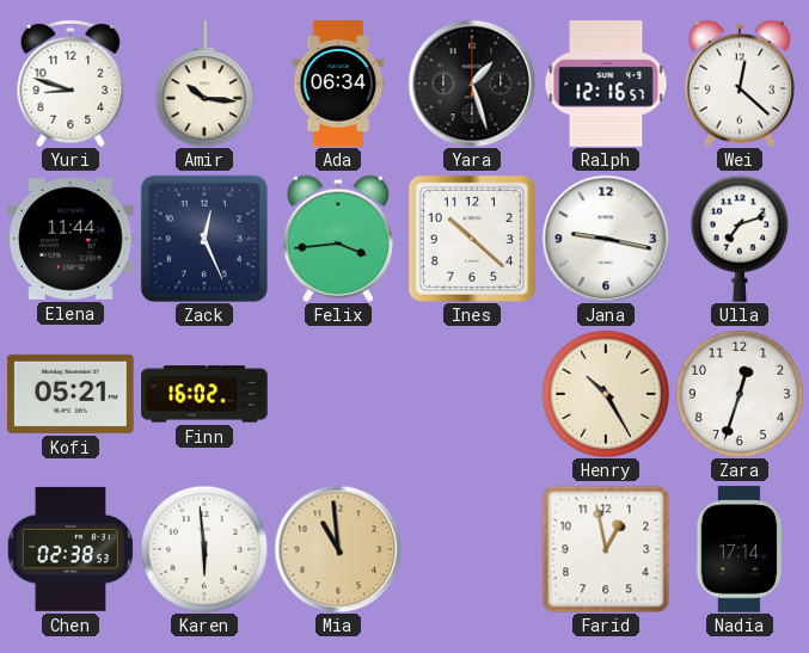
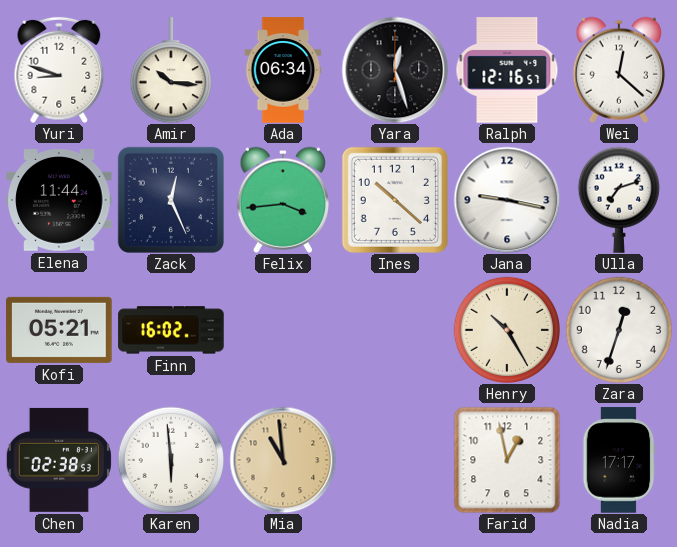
Yara: 1:27 -> 12:27
Nadia: 17:14 -> 17:17
